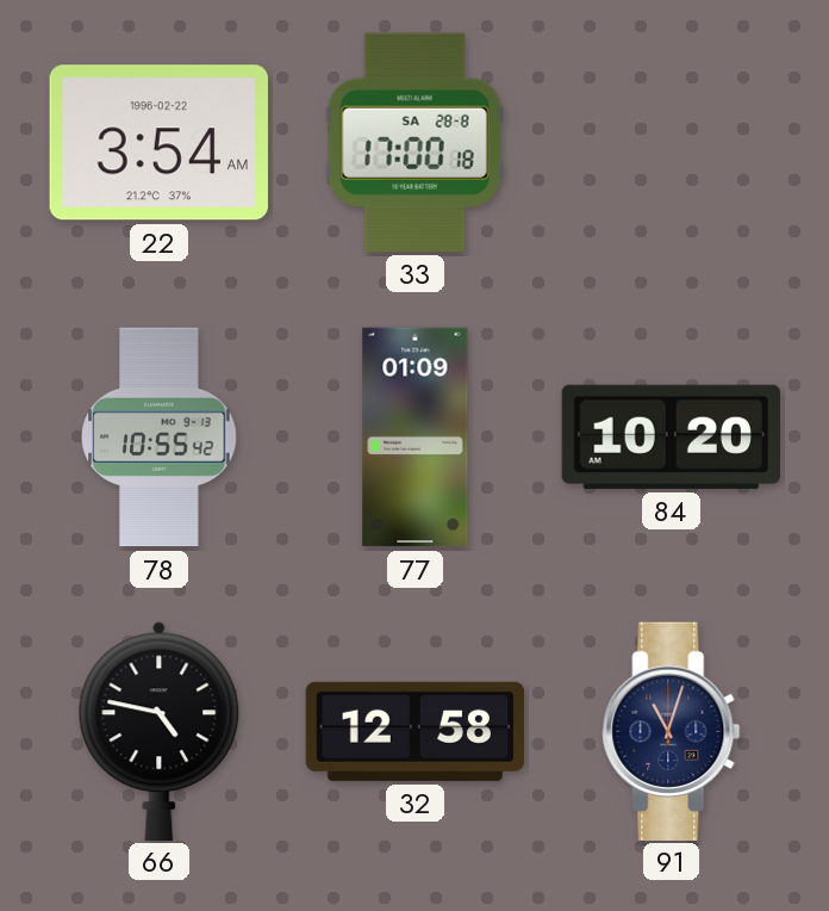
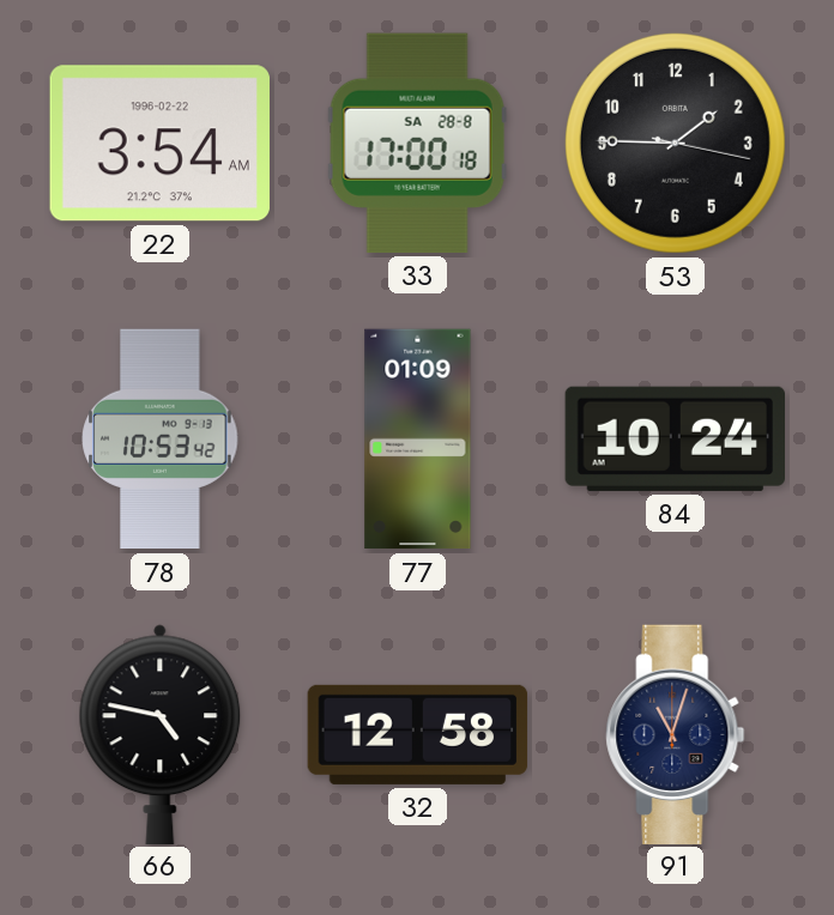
53: none -> 1:45
78: 10:55 -> 10:53
84: 10:20 -> 10:24
